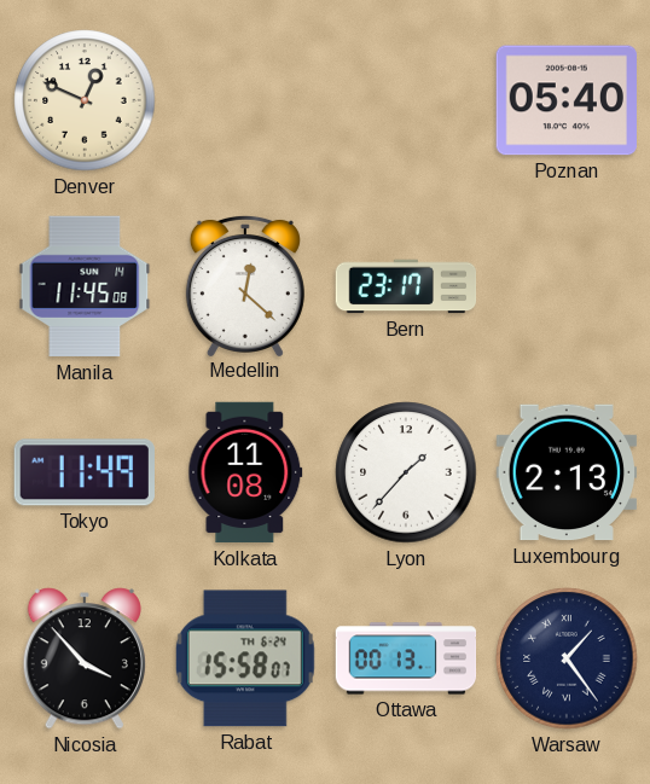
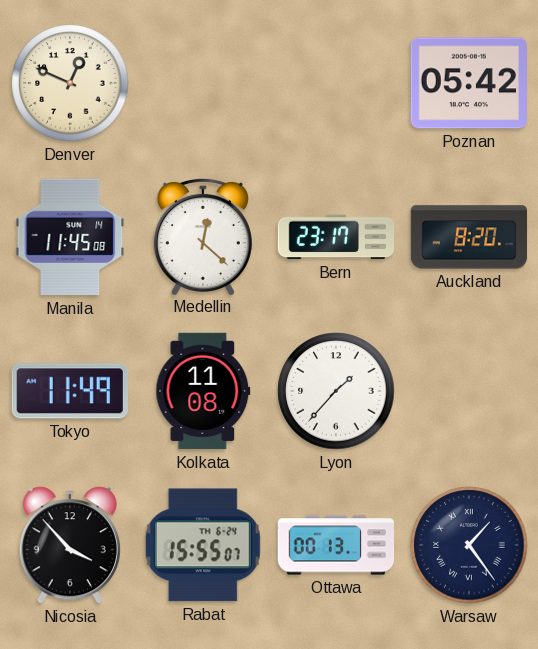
Poznan: 05:40 -> 05:42
Auckland: none -> 8:20
Luxembourg: 2:13 -> none
Rabat: 15:58 -> 15:55
